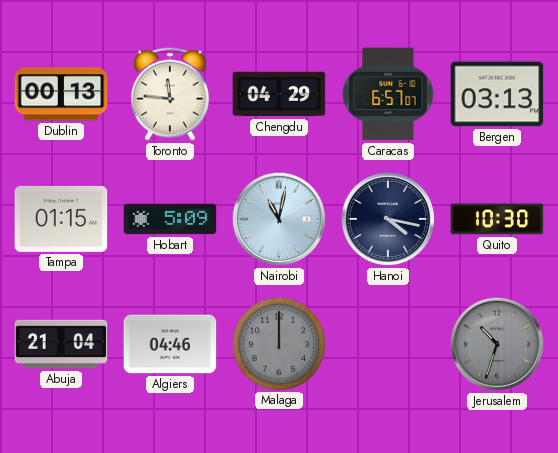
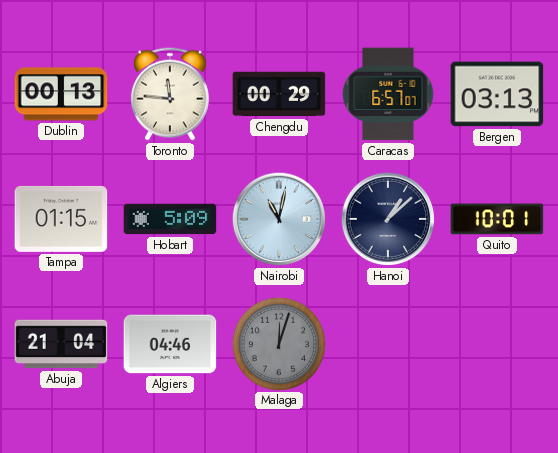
Chengdu: 04:29 -> 00:29
Hanoi: 4:17 -> 1:08
Quito: 10:30 -> 10:01
Malaga: 12:00 -> 12:03
Jerusalem: 10:33 -> none
